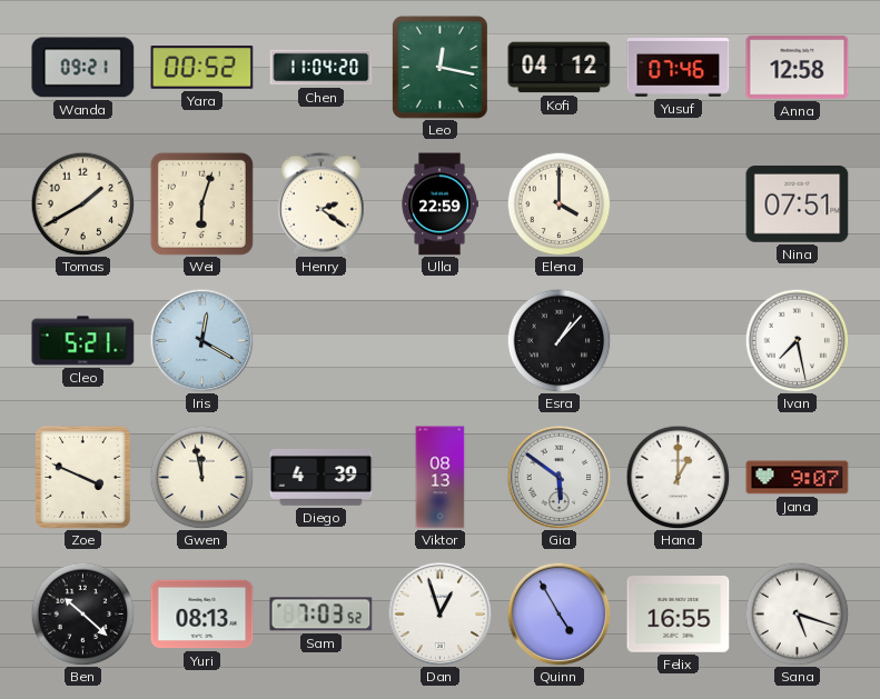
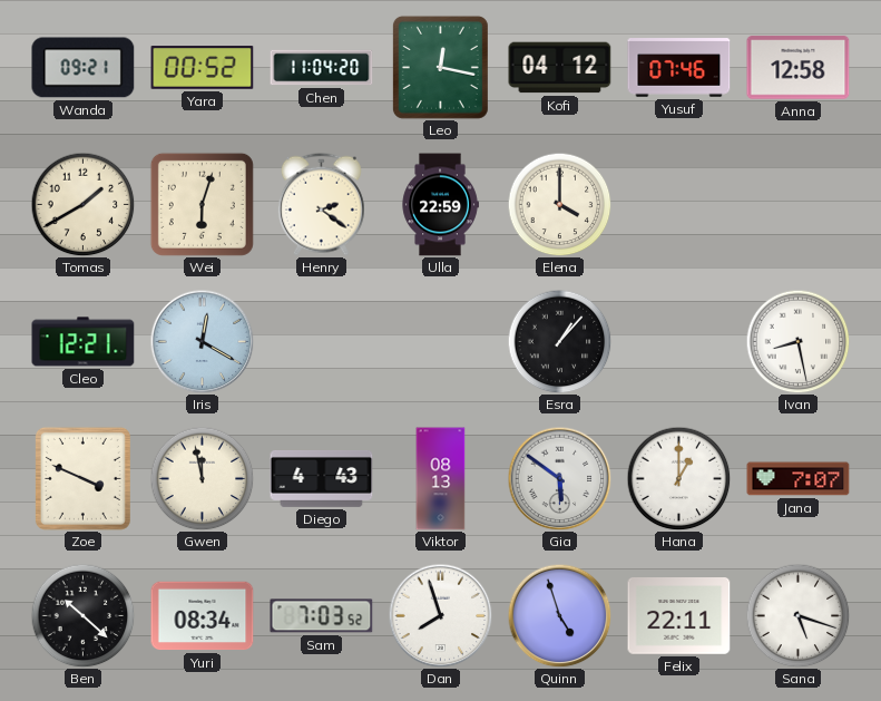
Nina: 07:51 -> none
Cleo: 5:21 -> 12:21
Ivan: 7:28 -> 8:28
Diego: 4:39 -> 4:43
Jana: 9:07 -> 7:07
Yuri: 08:13 -> 08:34
Dan: 12:57 -> 7:57
Quinn: 4:55 -> 4:57
Felix: 16:55 -> 22:11
